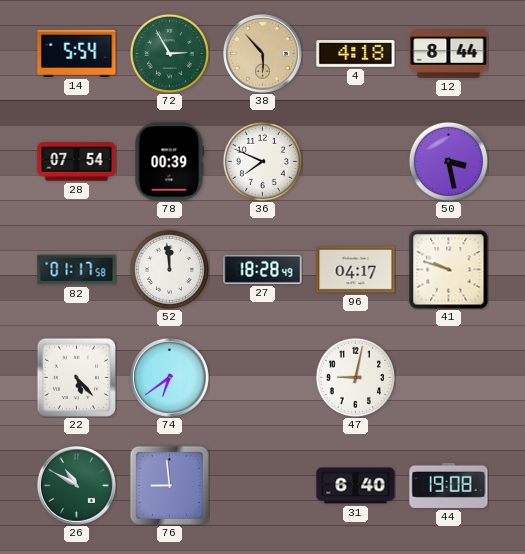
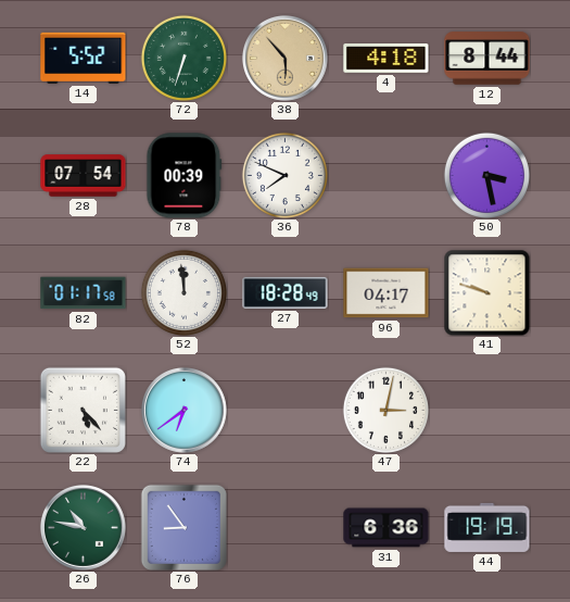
14: 5:54 -> 5:52
72: 2:55 -> 6:33
47: 9:02 -> 3:02
26: 10:50 -> 10:47
76: 8:59 -> 8:54
31: 6:40 -> 6:36
44: 19:08 -> 19:19
